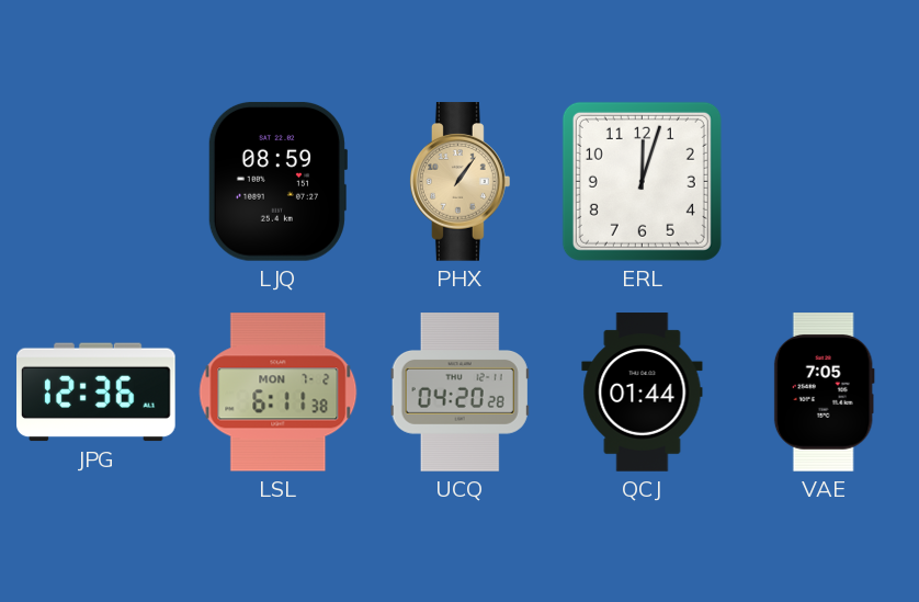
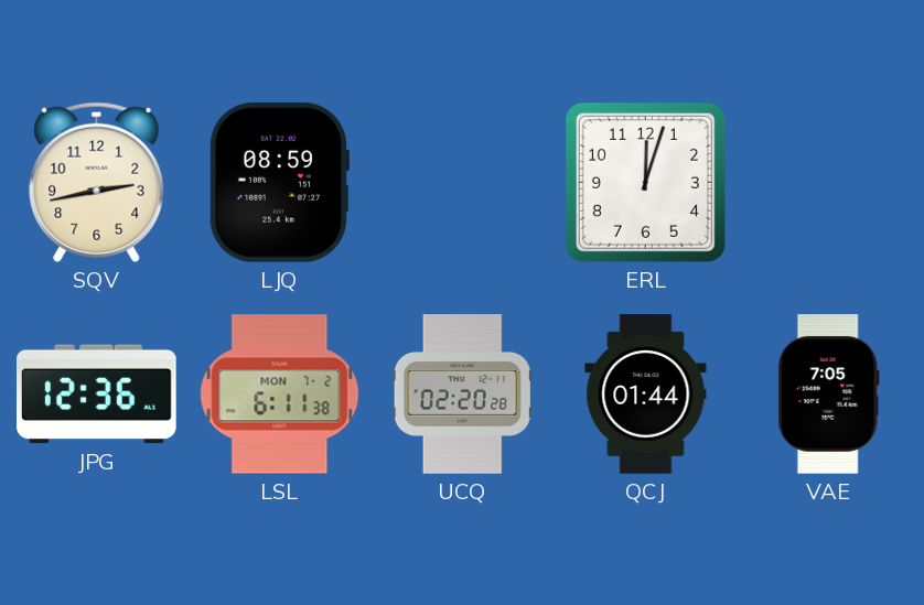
SQV: none -> 2:43
PHX: 1:06 -> none
UCQ: 04:20 -> 02:20
